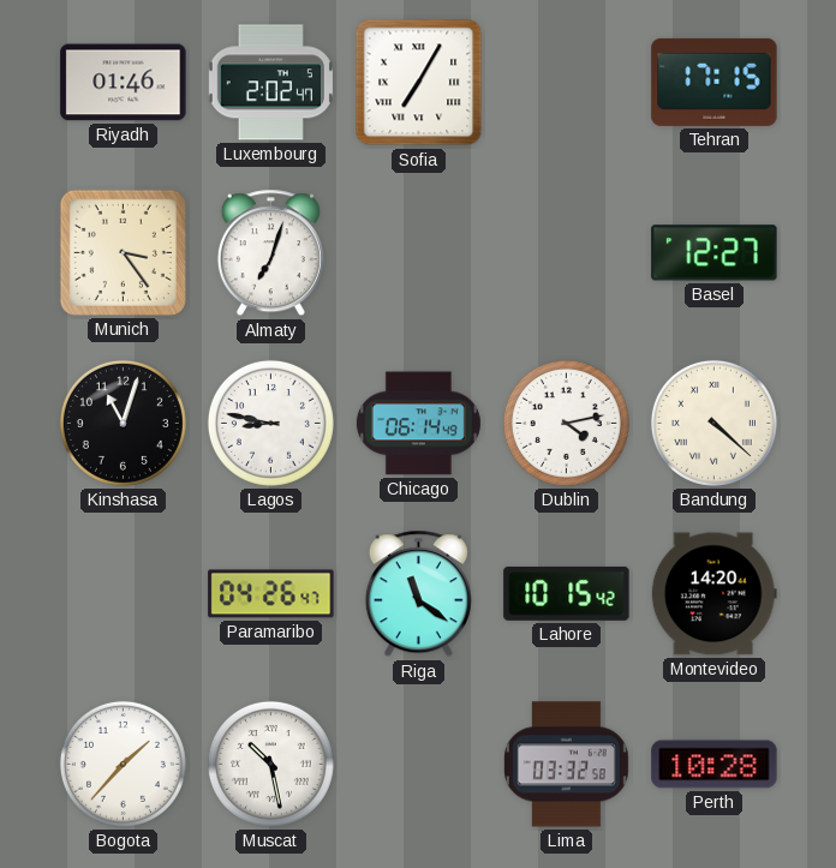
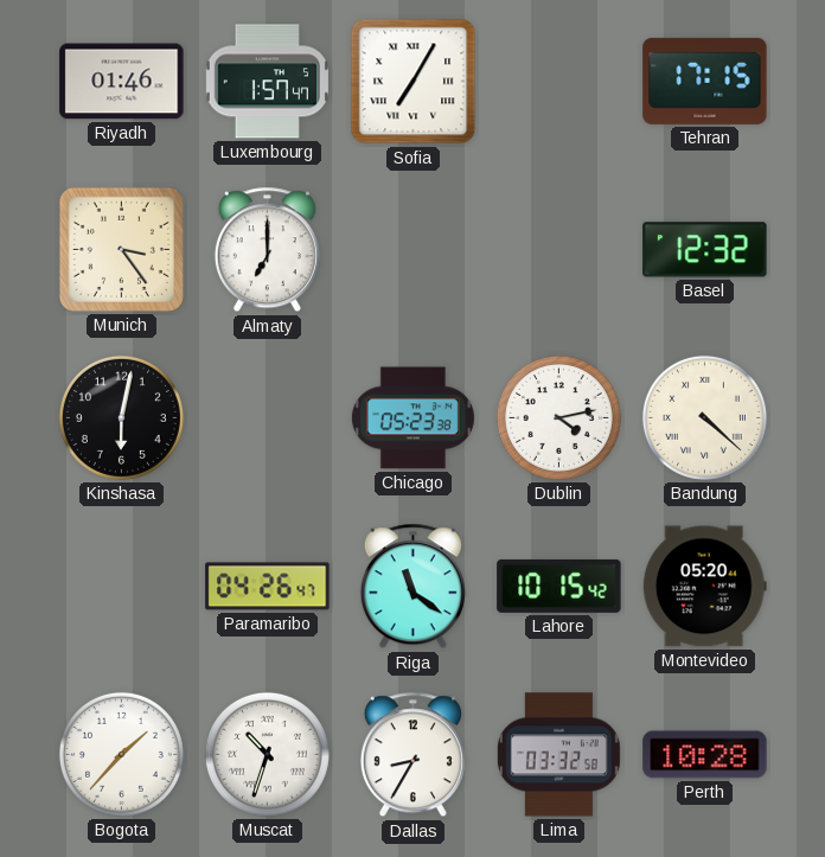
Luxembourg: 2:02 -> 1:57
Almaty: 7:03 -> 7:00
Basel: 12:27 -> 12:32
Kinshasa: 11:03 -> 6:02
Lagos: 8:47 -> none
Chicago: 06:14 -> 05:23
Montevideo: 14:20 -> 05:20
Muscat: 10:28 -> 10:33
Dallas: none -> 8:35
